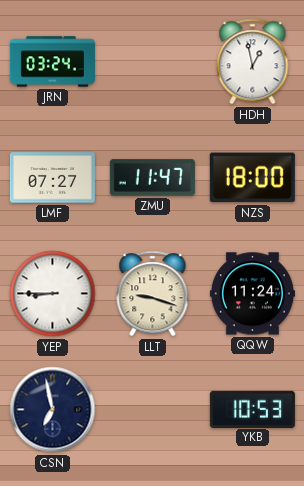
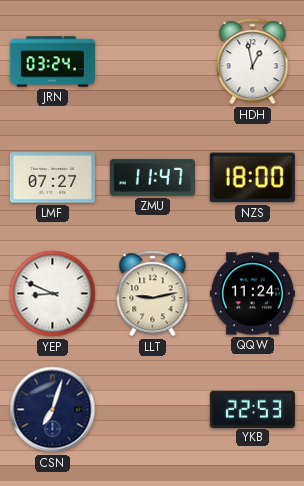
YEP: 8:45 -> 8:49
LLT: 9:18 -> 9:13
CSN: 6:58 -> 7:03
YKB: 10:53 -> 22:53
